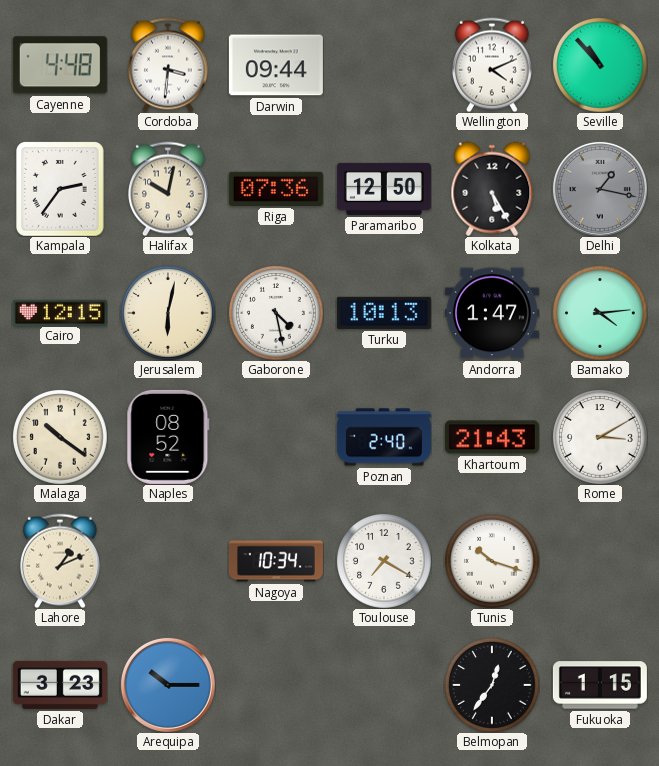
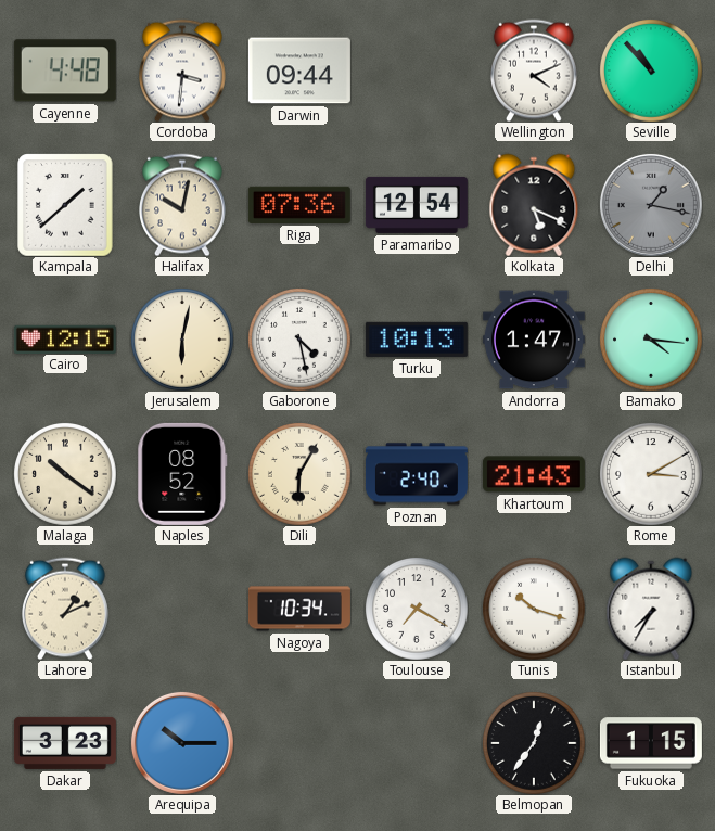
Kampala: 2:36 -> 1:38
Paramaribo: 12:50 -> 12:54
Kolkata: 5:25 -> 5:19
Bamako: 4:14 -> 4:16
Dili: none -> 6:05
Istanbul: none -> 7:35
